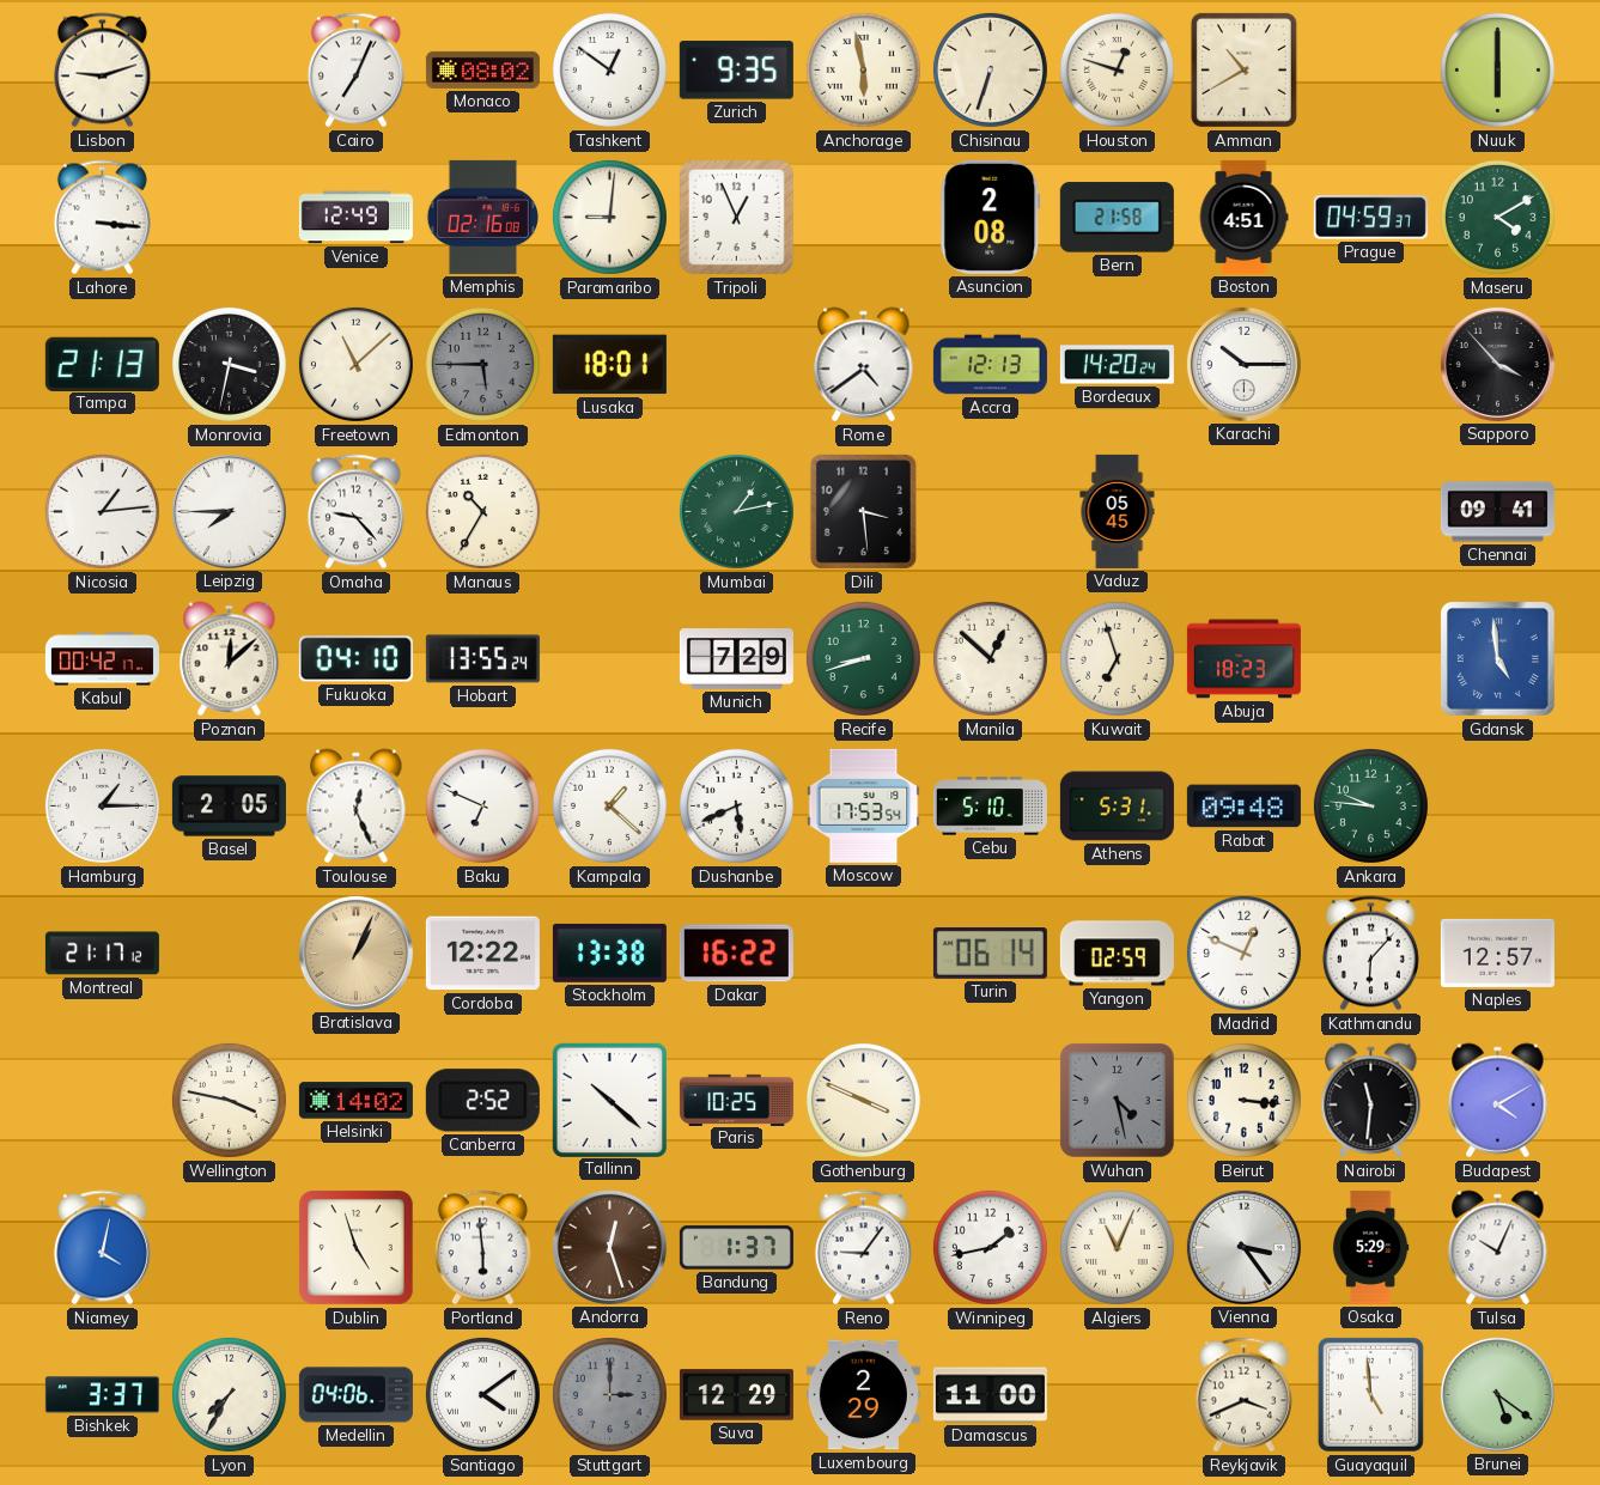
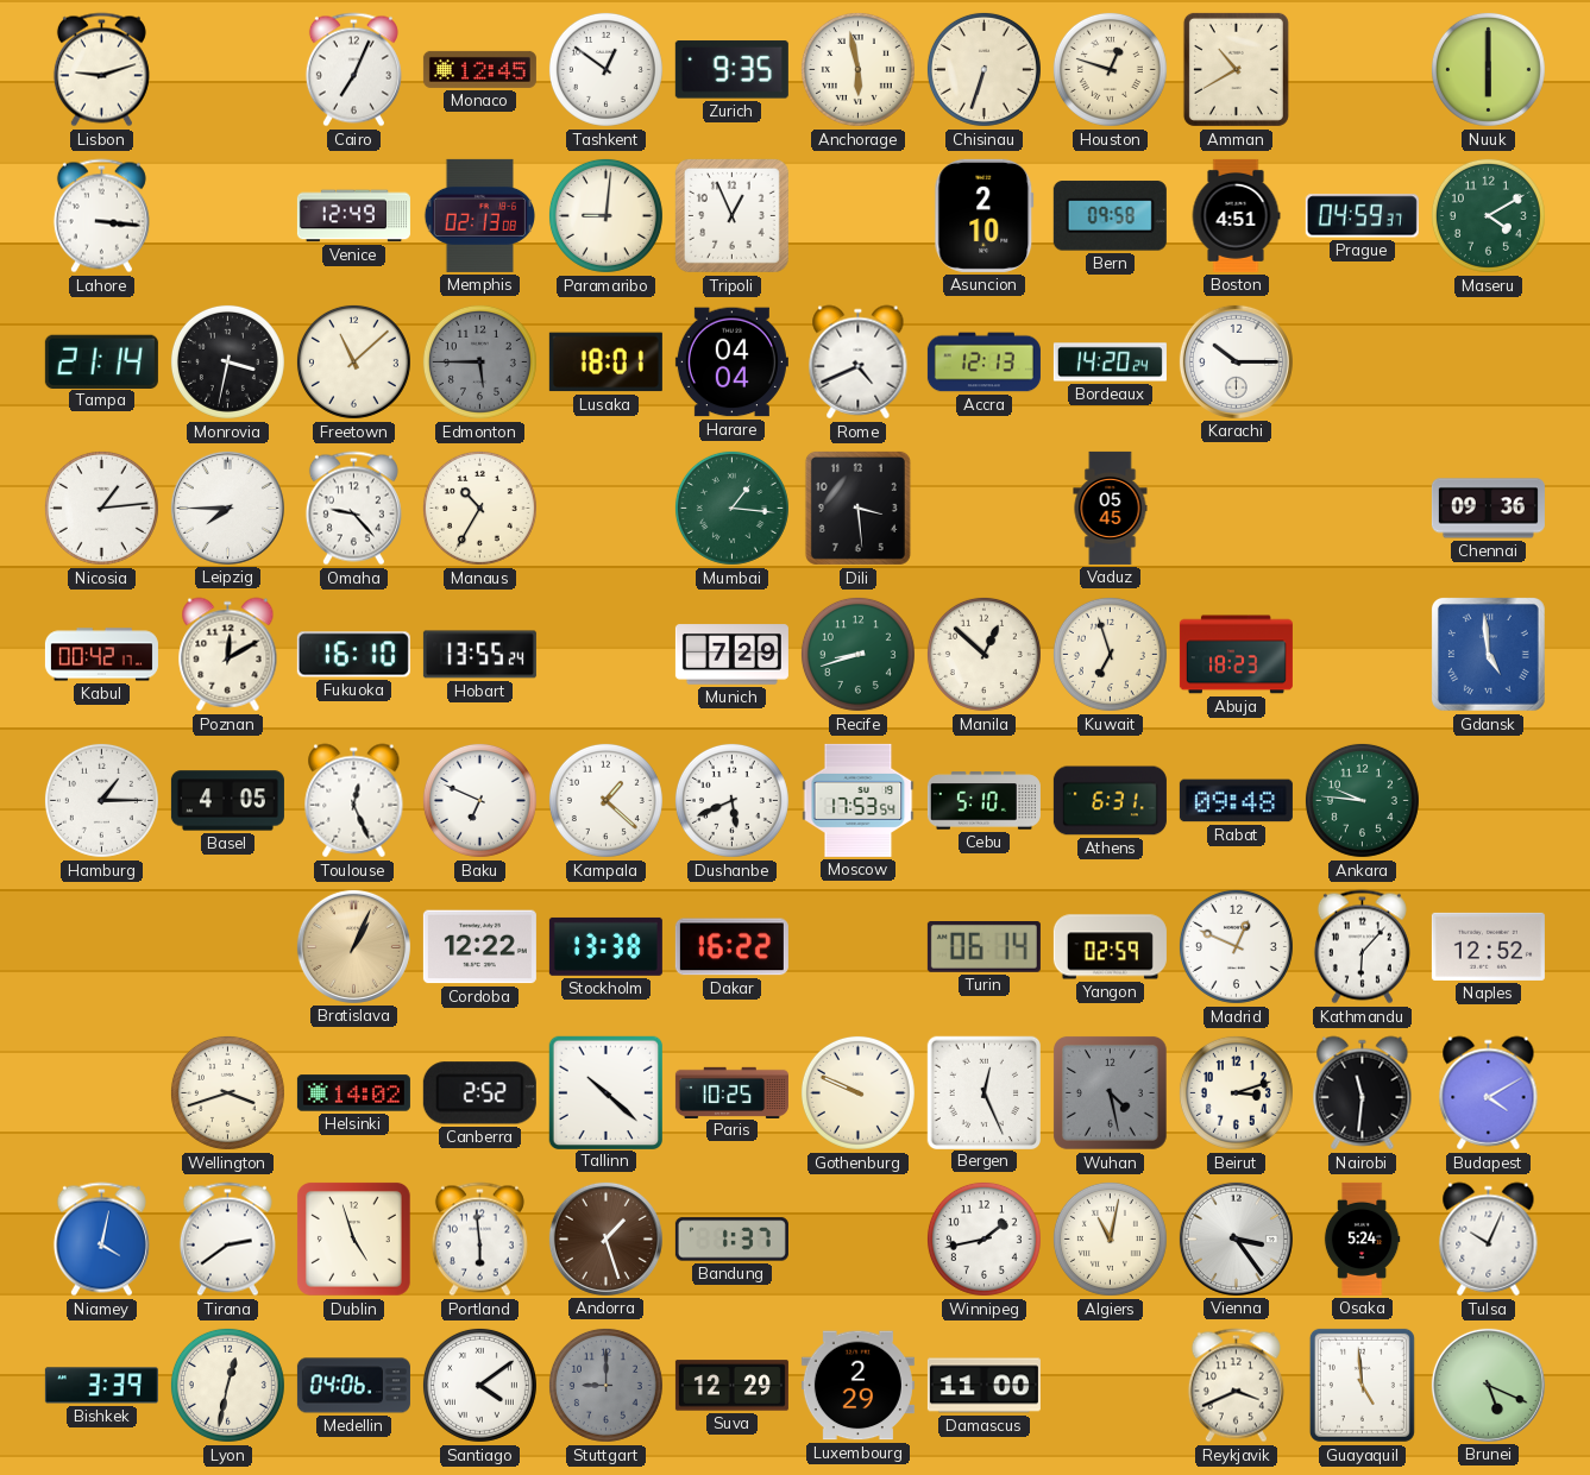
Monaco: 08:02 -> 12:45
Memphis: 02:16 -> 02:13
Asuncion: 2:08 -> 2:10
Bern: 21:58 -> 09:58
Tampa: 21:13 -> 21:14
Harare: none -> 04:04
Rome: 4:39 -> 4:41
Sapporo: 3:53 -> none
Mumbai: 1:13 -> 1:16
Chennai: 09:41 -> 09:36
Poznan: 12:08 -> 12:10
Fukuoka: 04:10 -> 16:10
Basel: 2:05 -> 4:05
Athens: 5:31 -> 6:31
Montreal: 21:17 -> none
Naples: 12:57 -> 12:52
Wellington: 3:47 -> 3:42
Gothenburg: 3:49 -> 9:49
Bergen: none -> 12:26
Beirut: 3:16 -> 3:12
Tirana: none -> 2:39
Andorra: 12:27 -> 1:27
Reno: 9:06 -> none
Algiers: 11:04 -> 11:02
Osaka: 5:29 -> 5:24
Bishkek: 3:37 -> 3:39
Lyon: 7:35 -> 12:32
Stuttgart: 3:00 -> 9:00
Brunei: 5:21 -> 5:19
